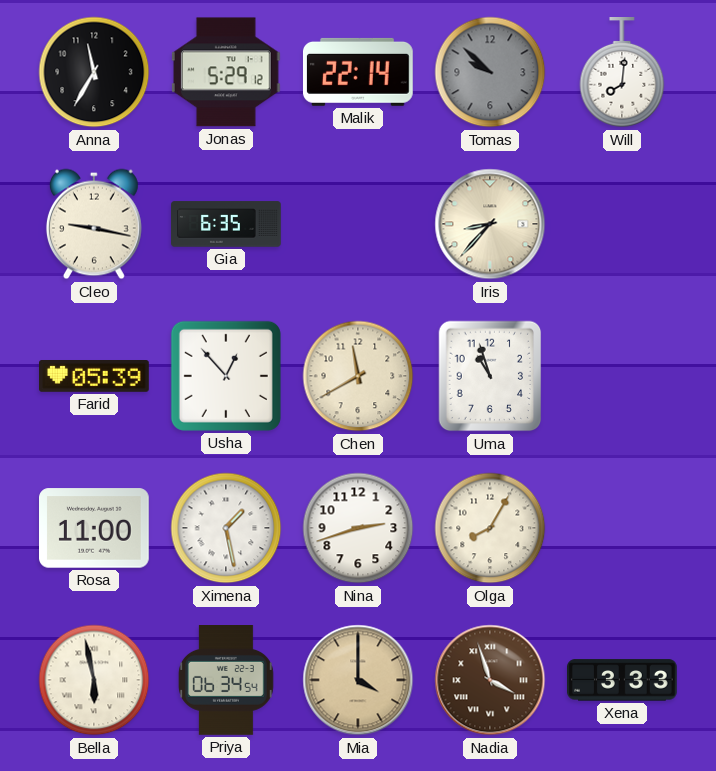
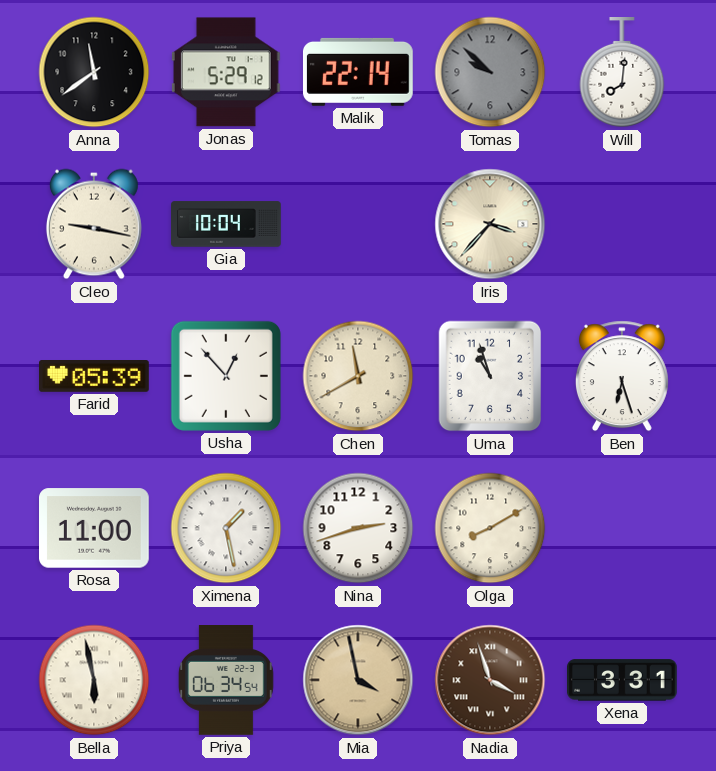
Anna: 11:35 -> 11:39
Gia: 6:35 -> 10:04
Iris: 8:37 -> 3:37
Ben: none -> 6:27
Olga: 8:05 -> 8:10
Mia: 4:00 -> 3:58
Xena: 3:33 -> 3:31
